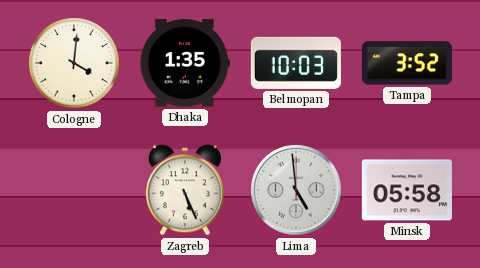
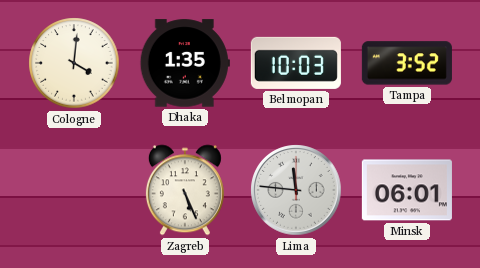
Lima: 4:59 -> 11:46
Minsk: 05:58 -> 06:01
